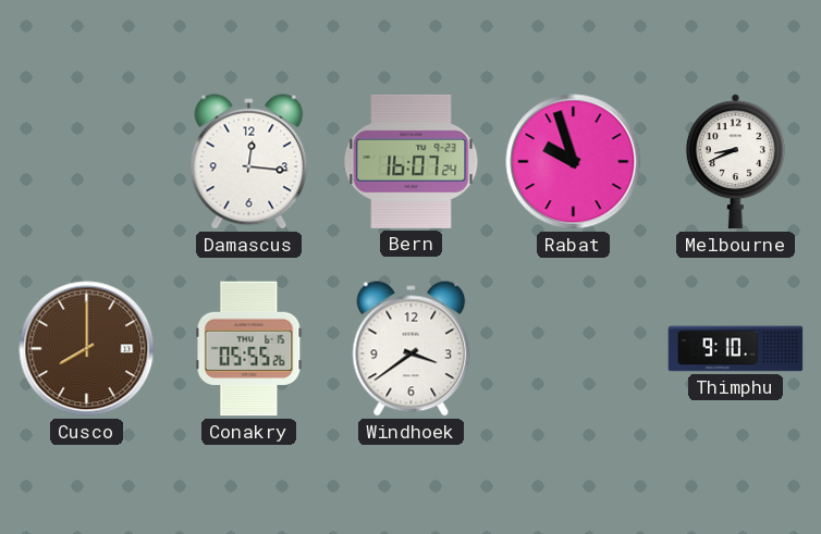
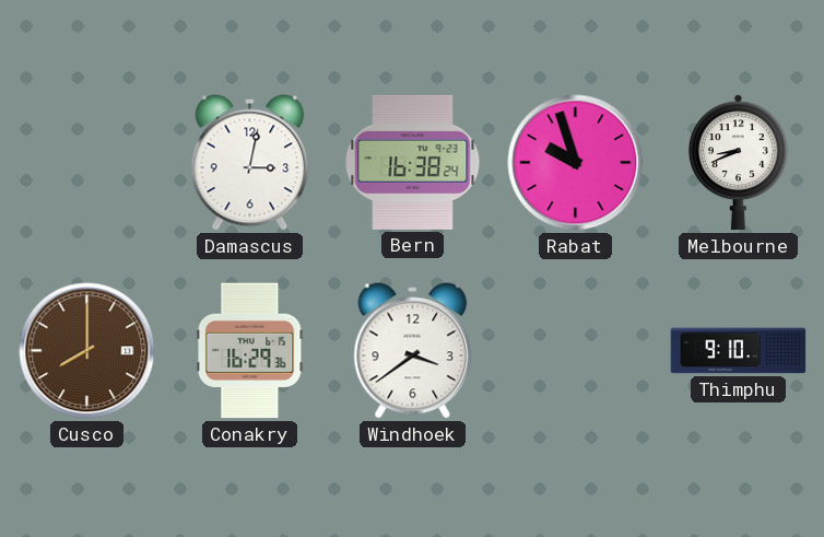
Damascus: 12:16 -> 3:02
Bern: 16:07 -> 16:38
Conakry: 05:55 -> 16:29
